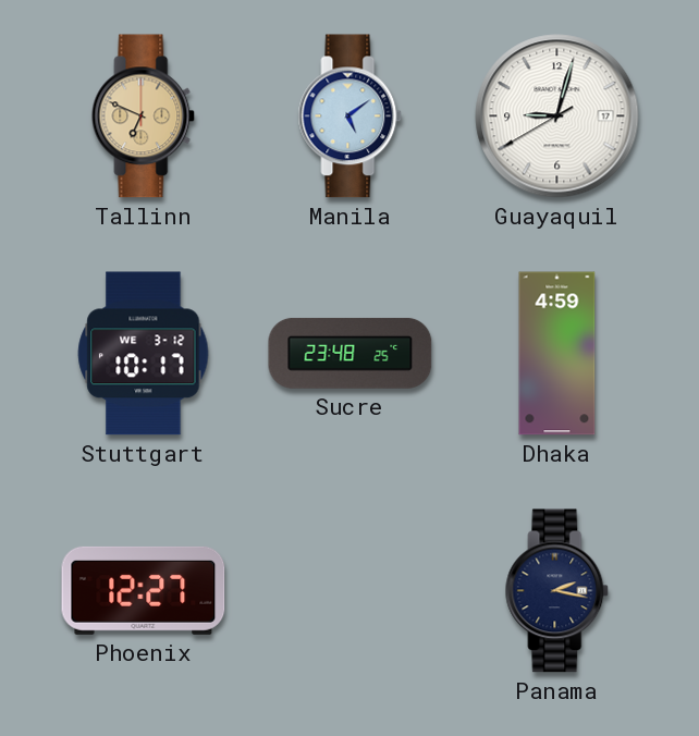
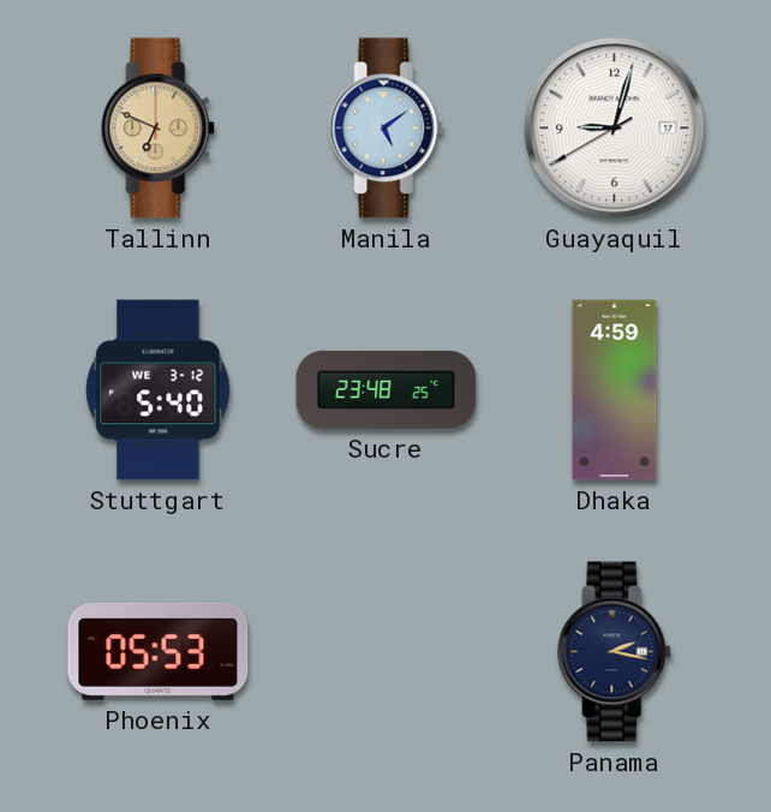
Stuttgart: 10:17 -> 5:40
Phoenix: 12:27 -> 05:53
